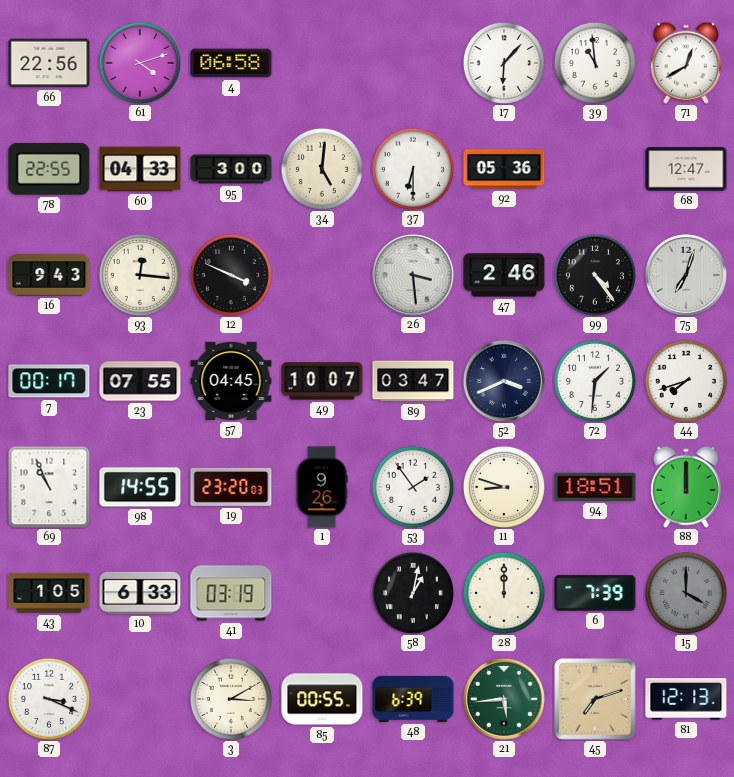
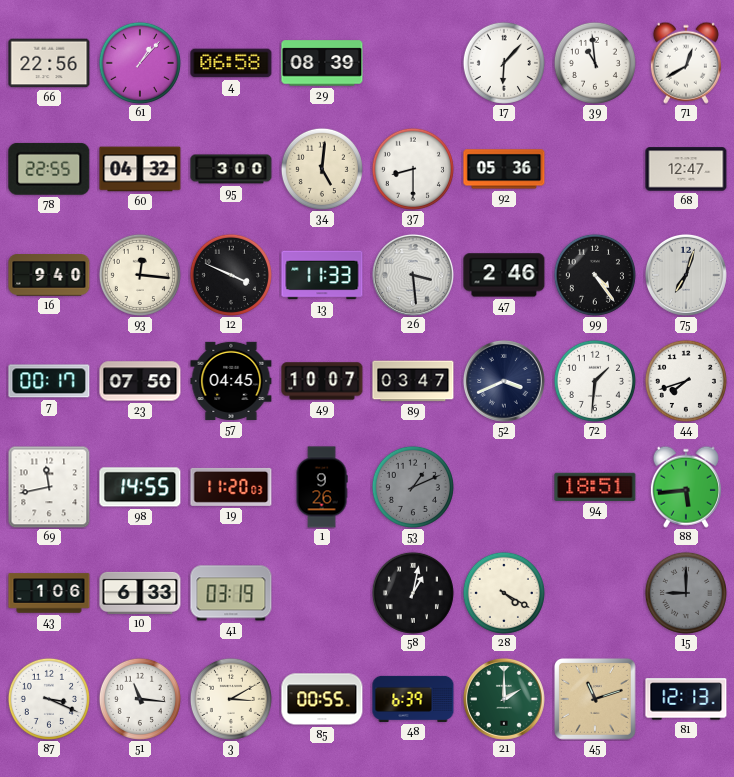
61: 4:12 -> 1:07
29: none -> 08:39
60: 04:33 -> 04:32
37: 6:30 -> 8:30
16: 9:43 -> 9:40
13: none -> 11:33
23: 07:55 -> 07:50
69: 10:56 -> 11:43
19: 23:20 -> 11:20
53: 1:54 -> 1:11
53 dial: white -> grey
11: 8:48 -> none
88: 12:00 -> 5:44
43: 1:05 -> 1:06
28: 12:00 -> 4:20
6: 7:39 -> none
15: 4:00 -> 9:00
51: none -> 11:16
21: 5:44 -> 2:00
45: 7:12 -> 11:12
